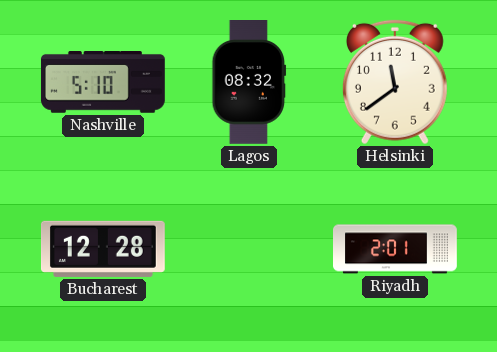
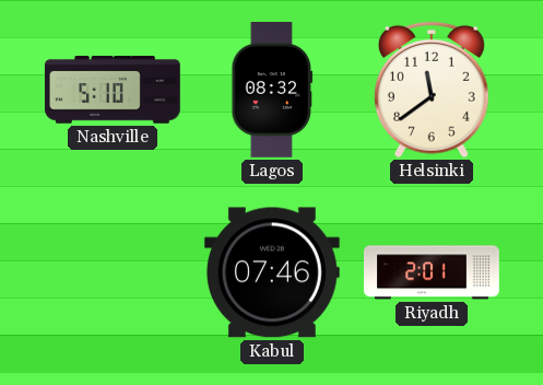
Bucharest: 12:28 -> none
Kabul: none -> 07:46
